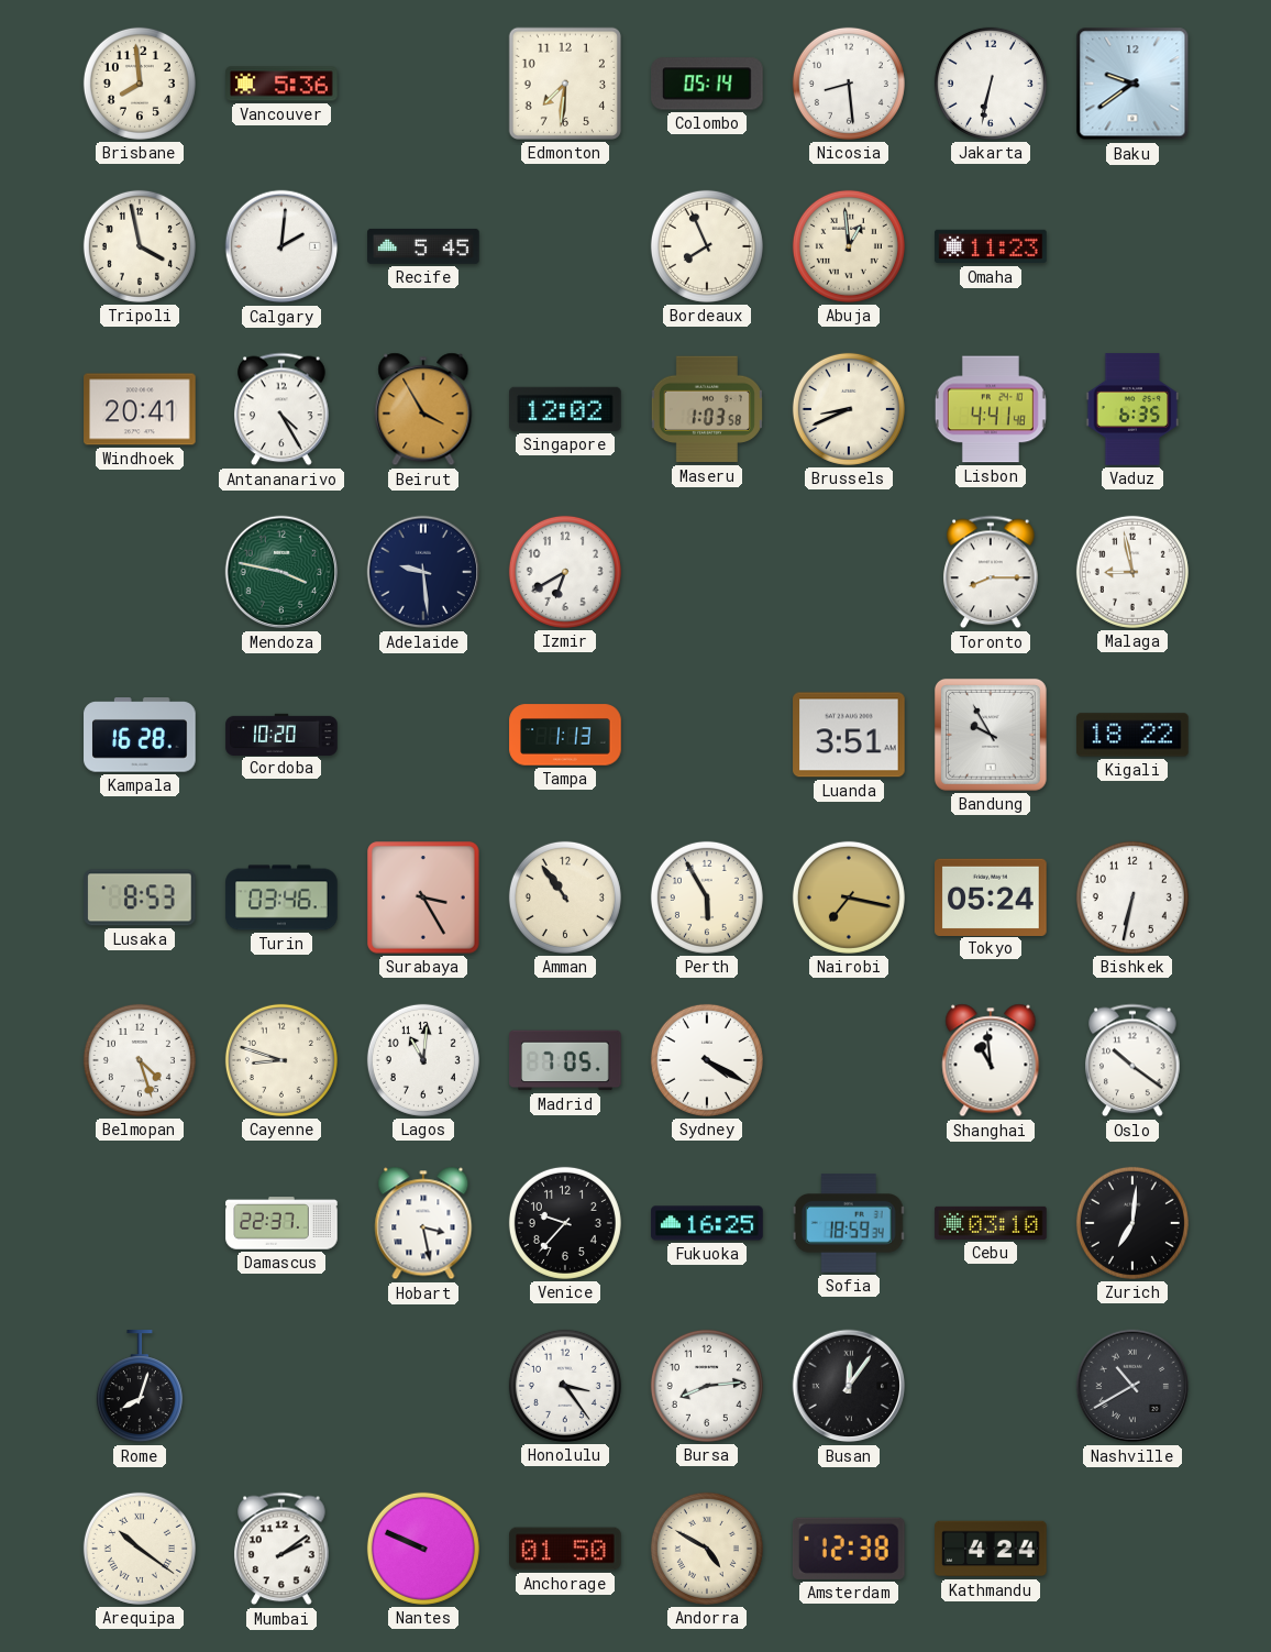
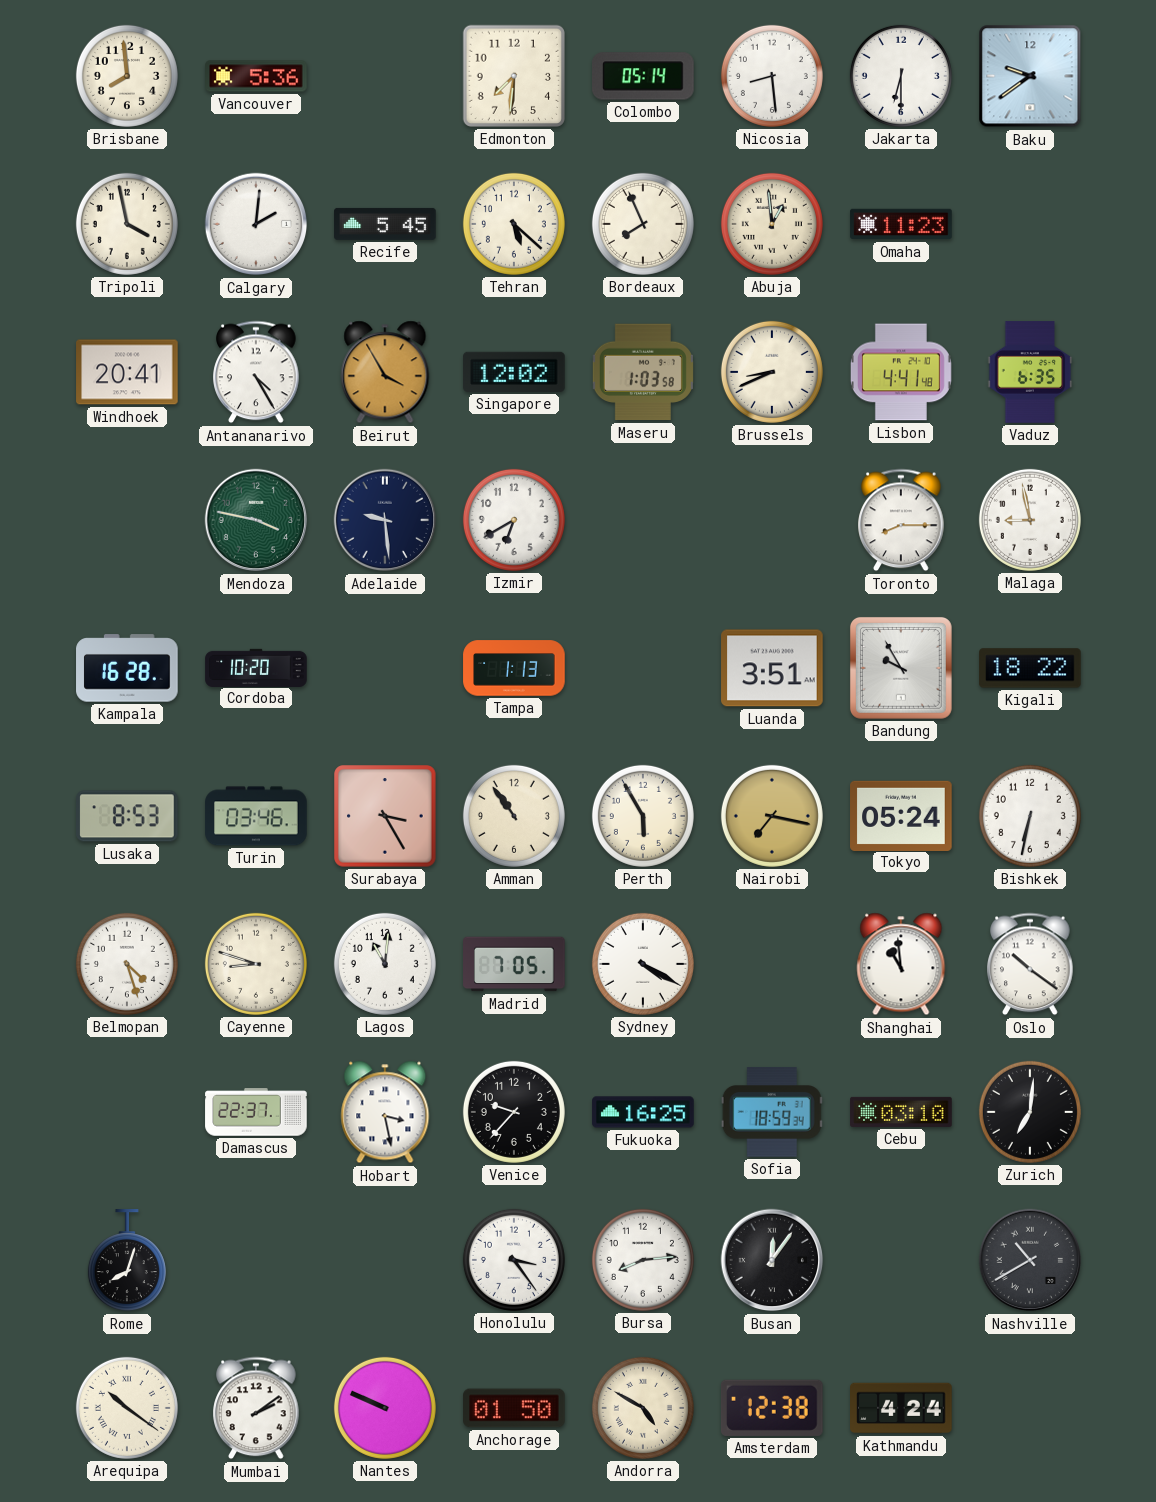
Jakarta: 6:32 -> 6:30
Tehran: none -> 5:22
